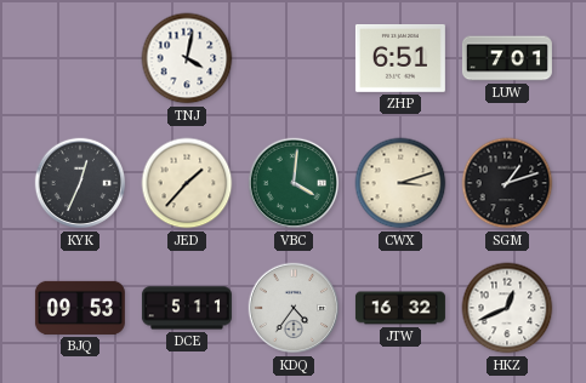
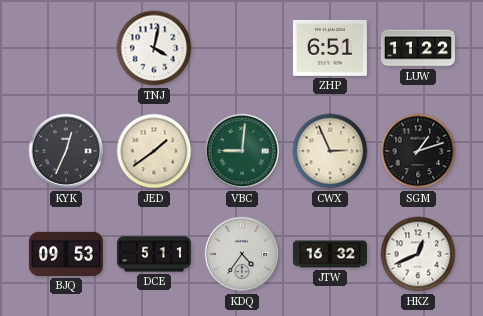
LUW: 7:01 -> 11:22
JED: 1:37 -> 1:39
VBC: 4:01 -> 9:01
CWX: 3:12 -> 2:56
